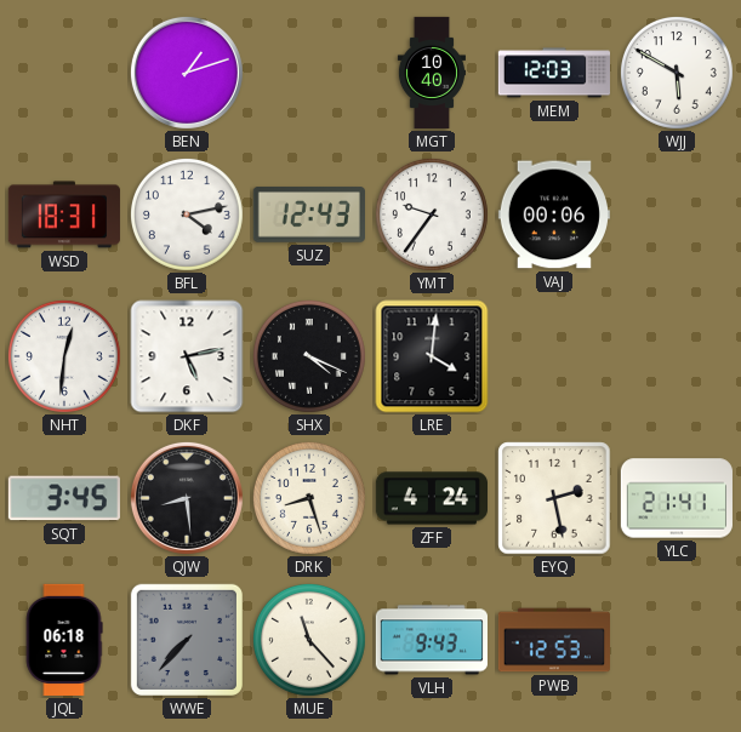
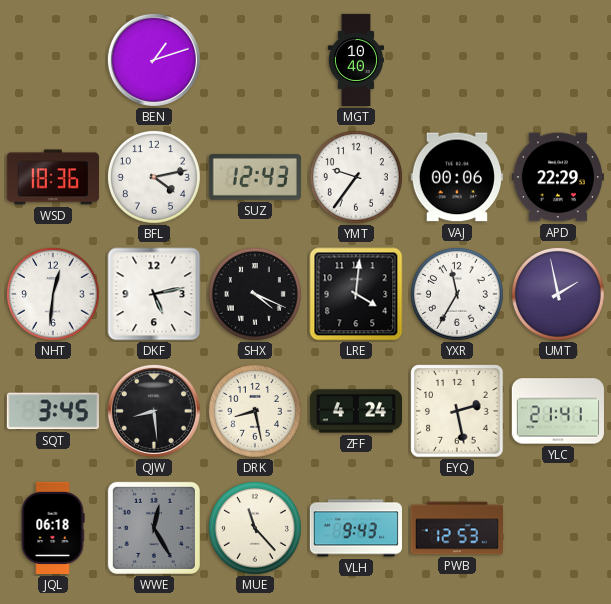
MEM: 12:03 -> none
WJJ: 5:50 -> none
WSD: 18:31 -> 18:36
APD: none -> 22:29
YXR: none -> 11:35
UMT: none -> 1:58
DRK: 8:27 -> 8:28
WWE: 7:37 -> 12:25
